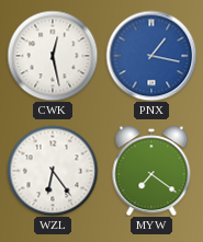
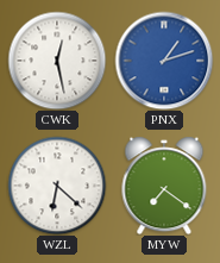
PNX: 1:17 -> 1:12
WZL: 6:24 -> 6:22
